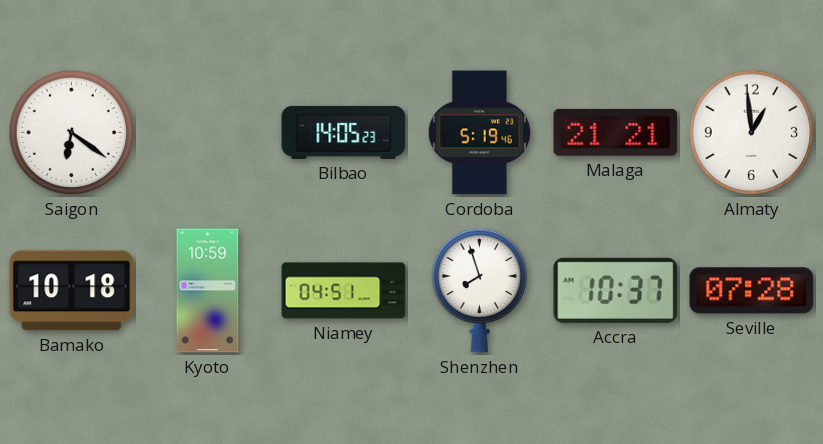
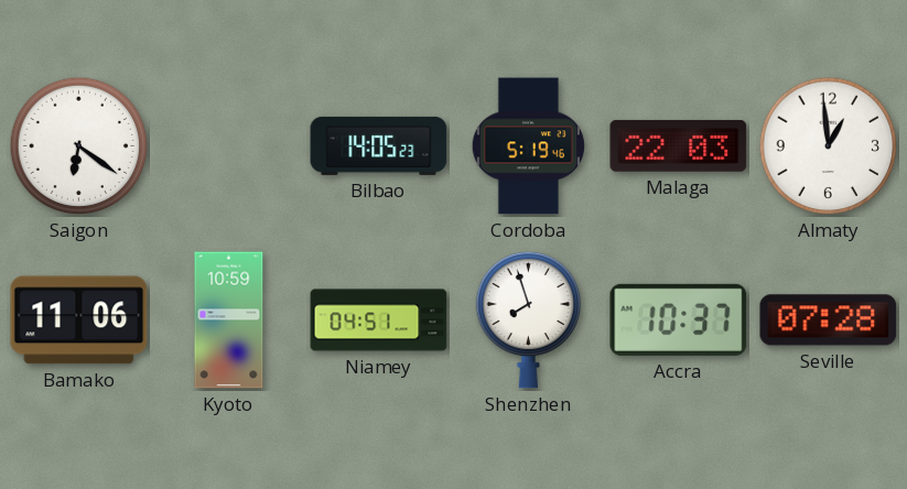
Malaga: 21:21 -> 22:03
Bamako: 10:18 -> 11:06
